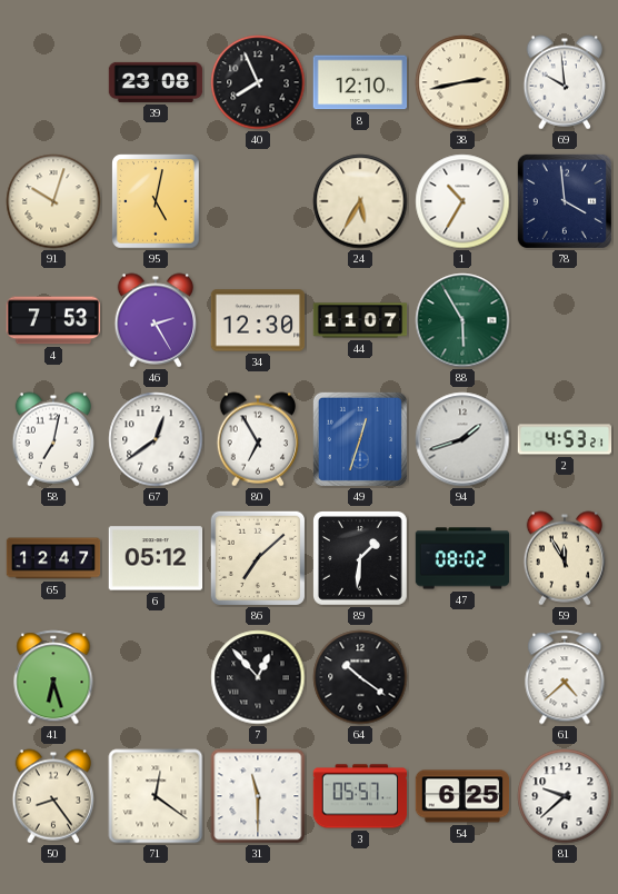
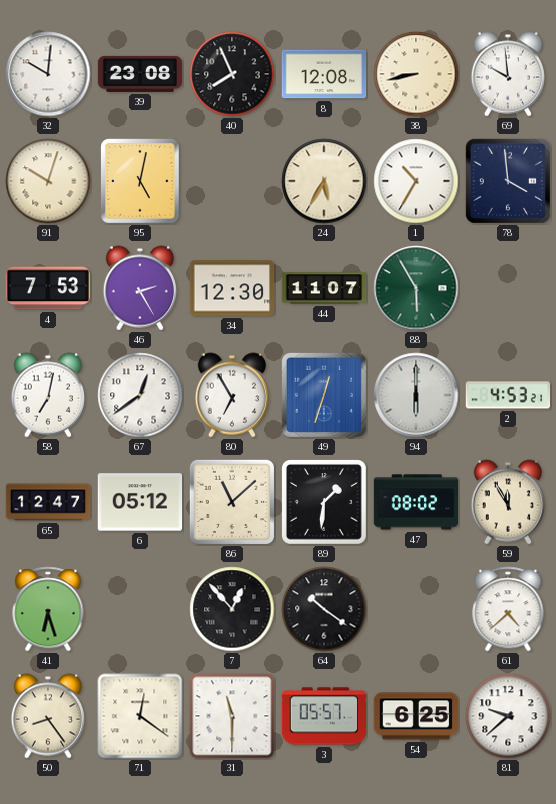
32: none -> 10:01
8: 12:10 -> 12:08
38: 2:43 -> 8:43
94: 1:42 -> 6:00
86: 7:08 -> 11:08
